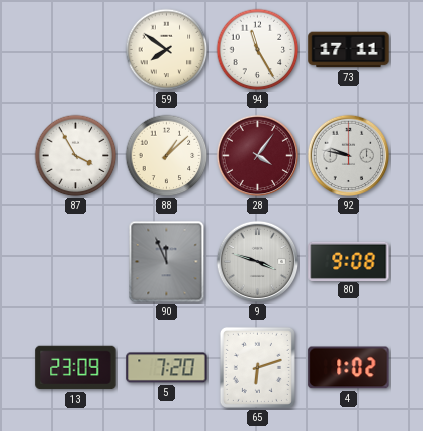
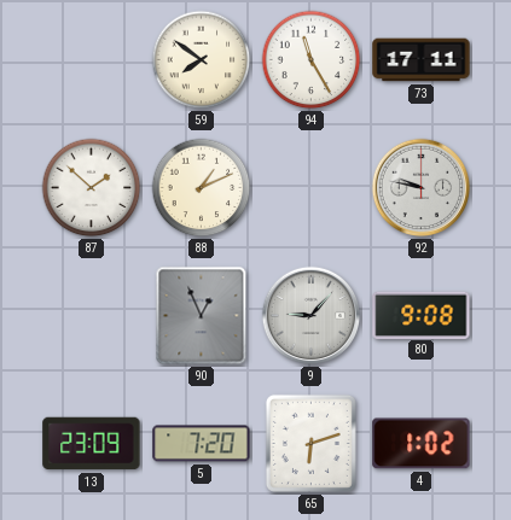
87: 3:55 -> 1:52
88: 1:08 -> 1:11
28: 4:06 -> none
90: 11:56 -> 12:56
9: 3:48 -> 9:07
